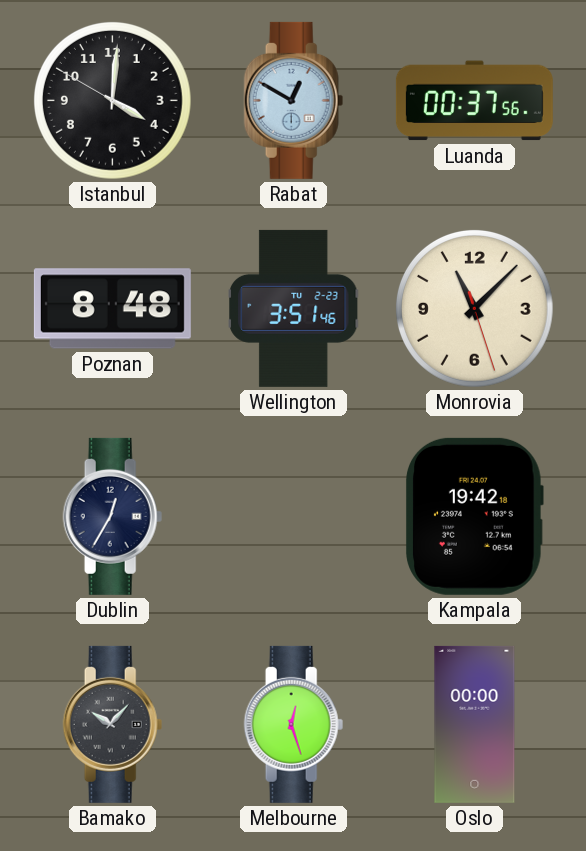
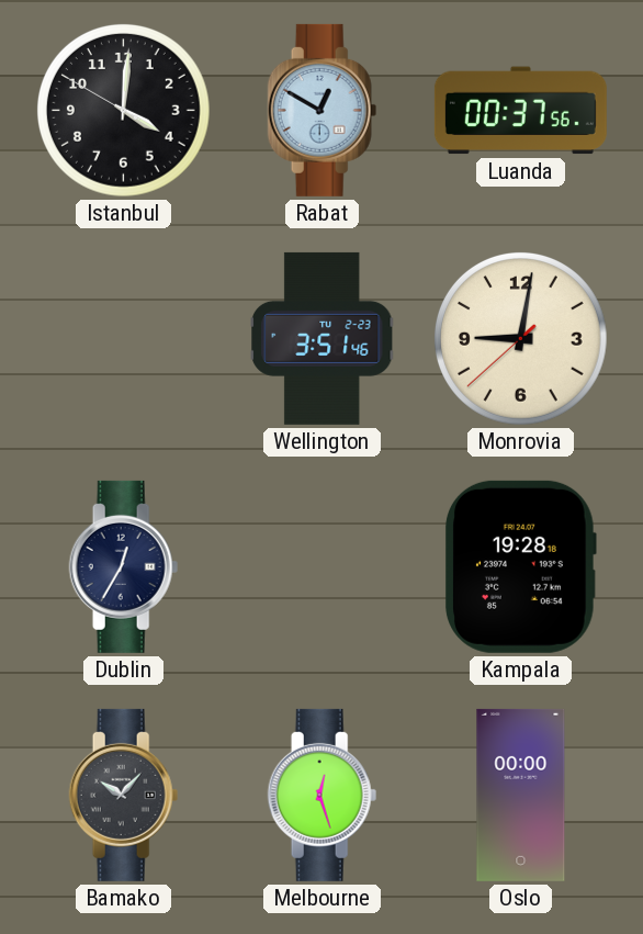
Poznan: 8:48 -> none
Monrovia: 11:07 -> 9:01
Kampala: 19:42 -> 19:28
